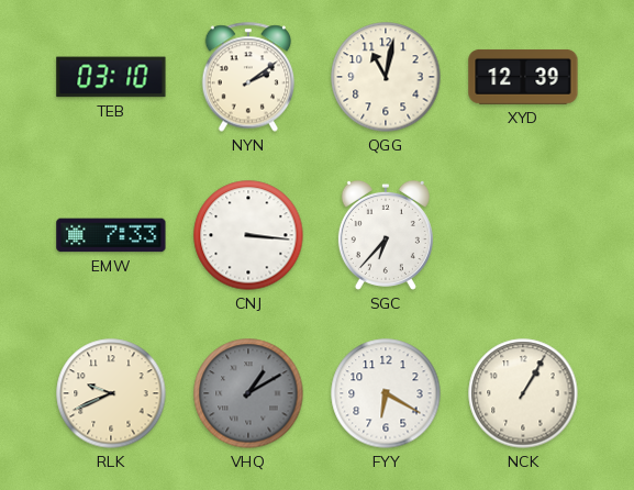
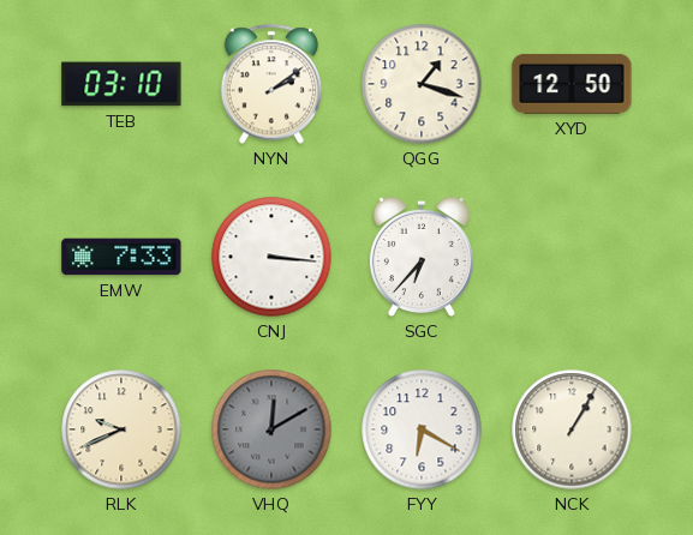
QGG: 11:02 -> 1:18
XYD: 12:39 -> 12:50
VHQ: 1:10 -> 12:10
